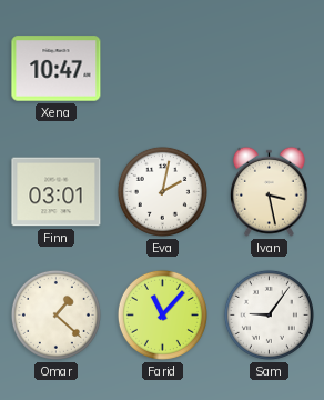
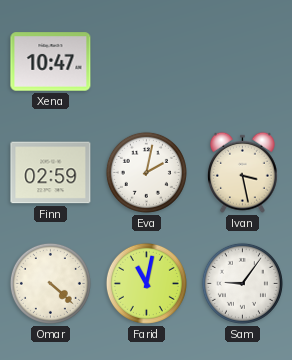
Finn: 03:01 -> 02:59
Omar: 1:22 -> 4:22
Farid: 11:07 -> 11:02
